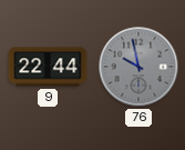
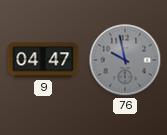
9: 22:44 -> 04:47
